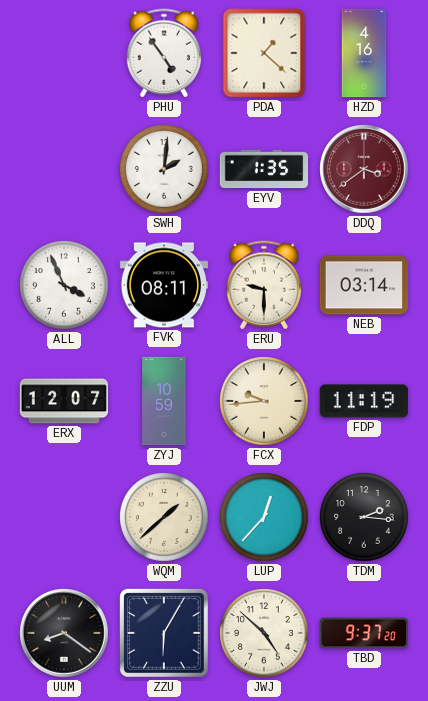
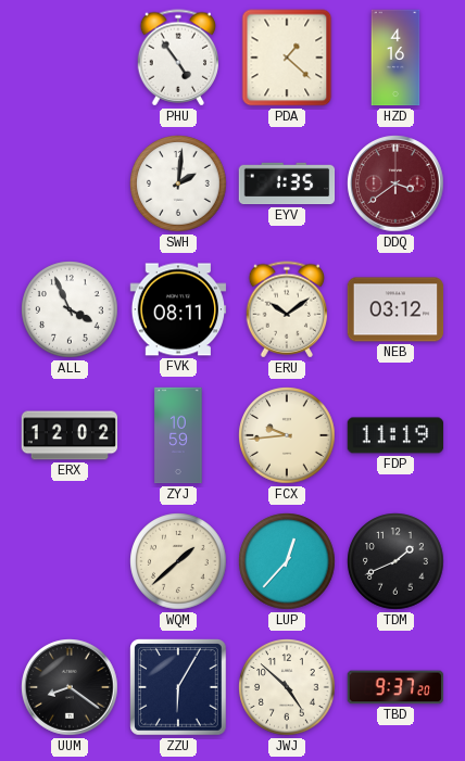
ERU: 9:30 -> 10:09
NEB: 03:14 -> 03:12
ERX: 12:07 -> 12:02
TDM: 2:16 -> 1:41
